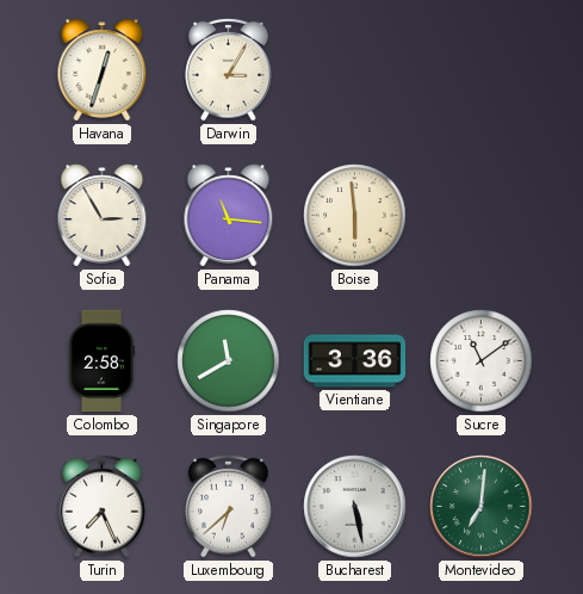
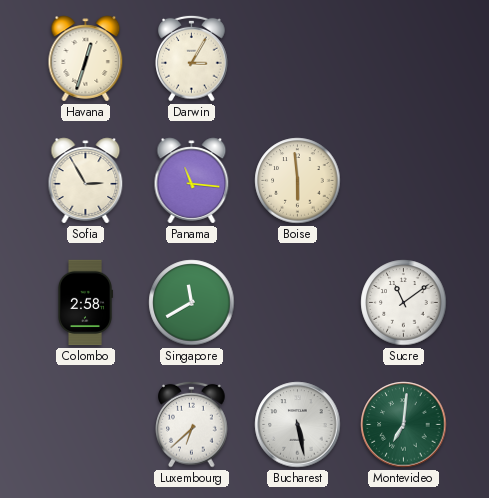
Vientiane: 3:36 -> none
Turin: 7:26 -> none
